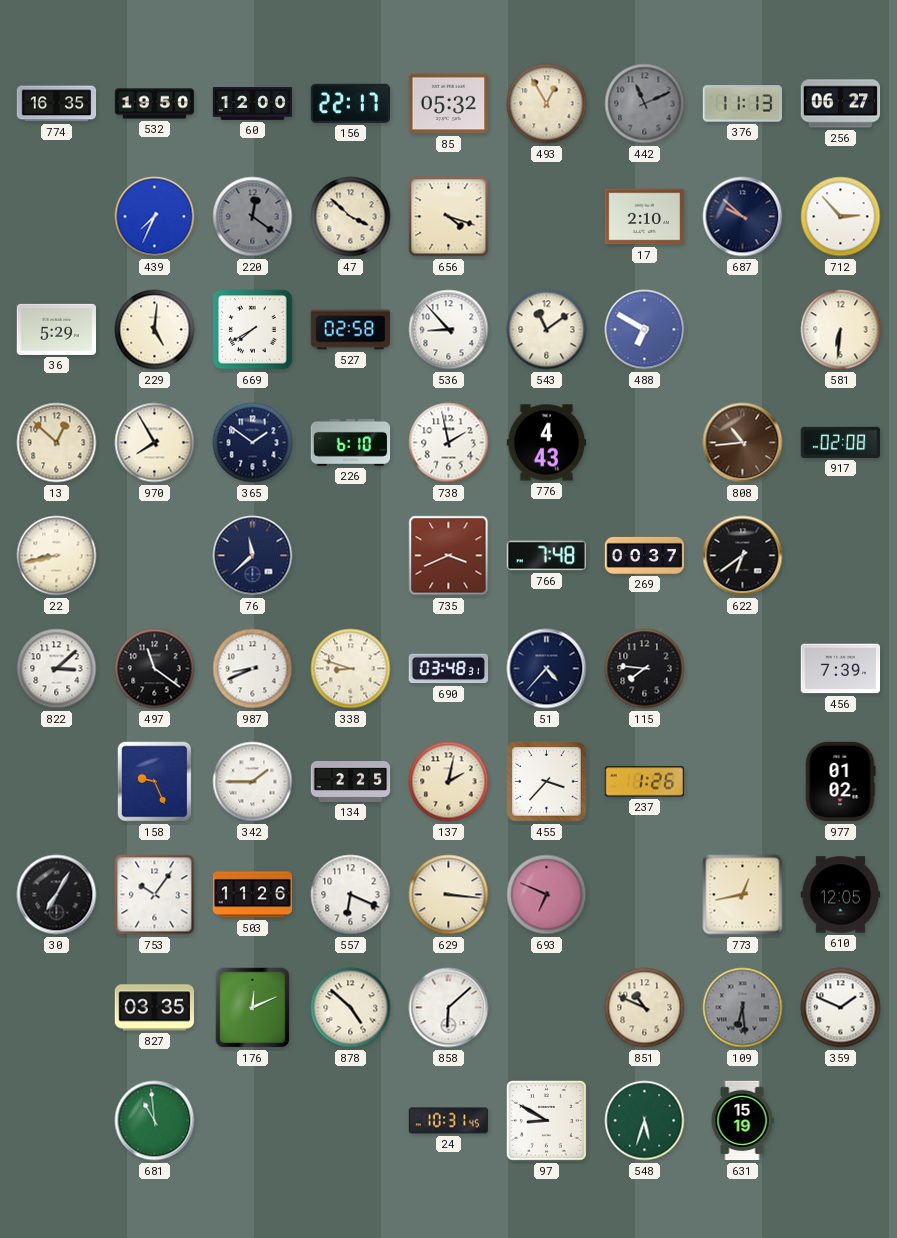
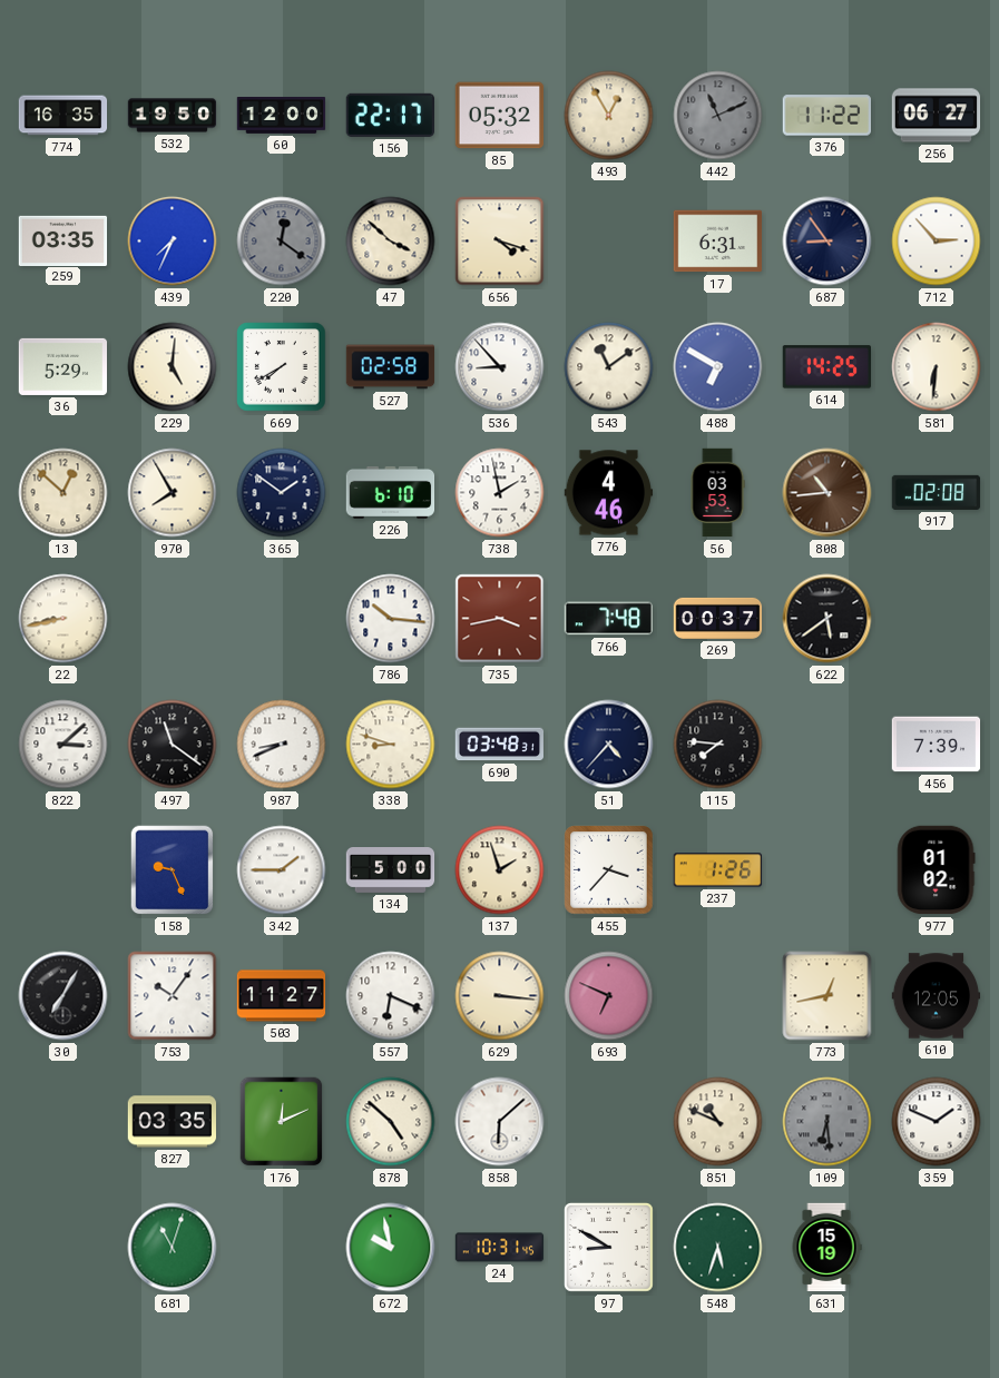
376: 11:13 -> 11:22
259: none -> 03:35
17: 2:10 -> 6:31
687: 9:52 -> 8:54
614: none -> 14:25
776: 4:43 -> 4:46
56: none -> 03:53
76: 11:38 -> none
786: none -> 10:16
735: 3:41 -> 3:43
622: 6:39 -> 5:39
134: 2:25 -> 5:00
137: 2:02 -> 1:57
503: 11:26 -> 11:27
681: 10:59 -> 11:03
672: none -> 9:58
